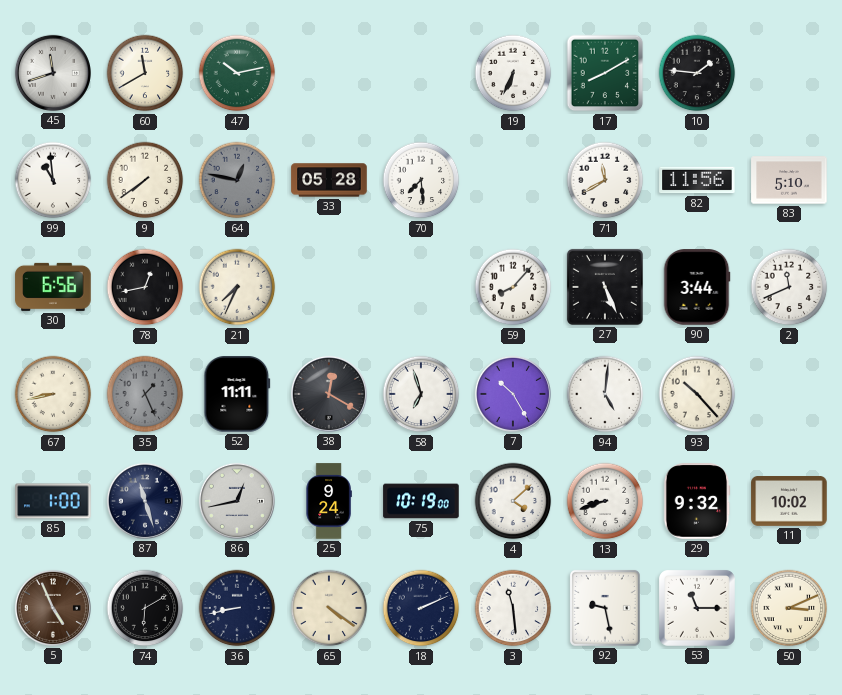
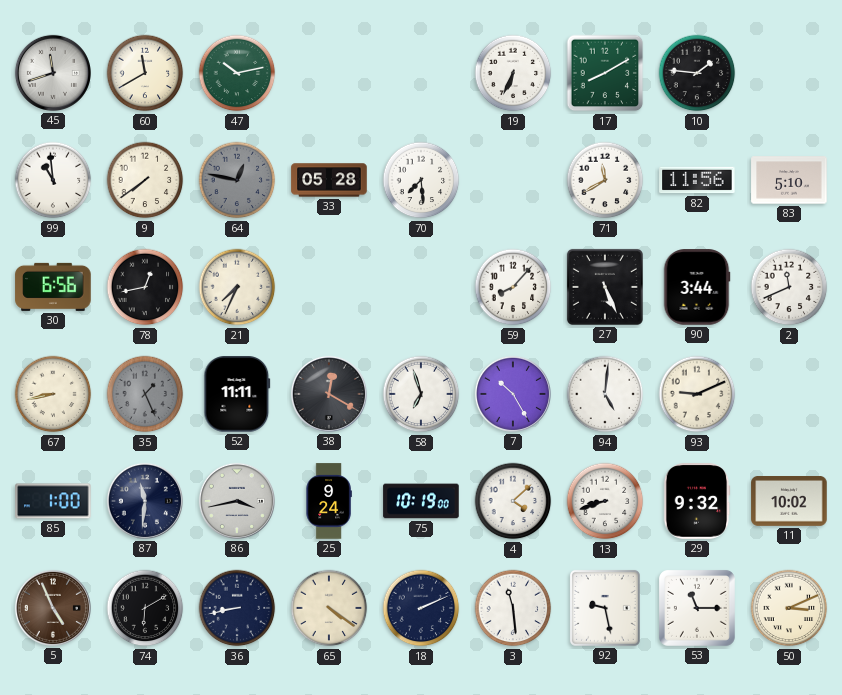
93: 10:23 -> 9:11
87: 11:27 -> 11:31
86: 12:43 -> 3:43
